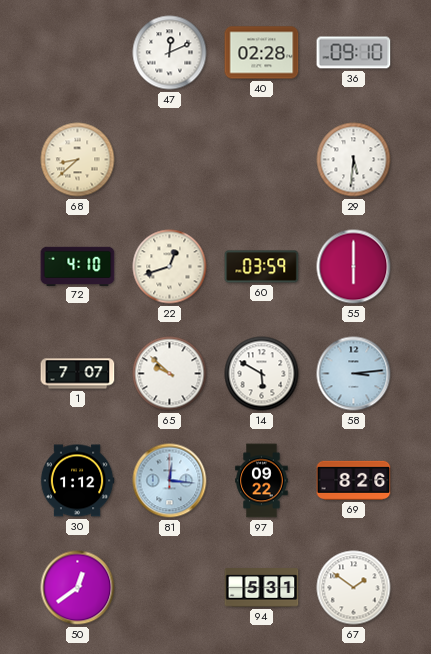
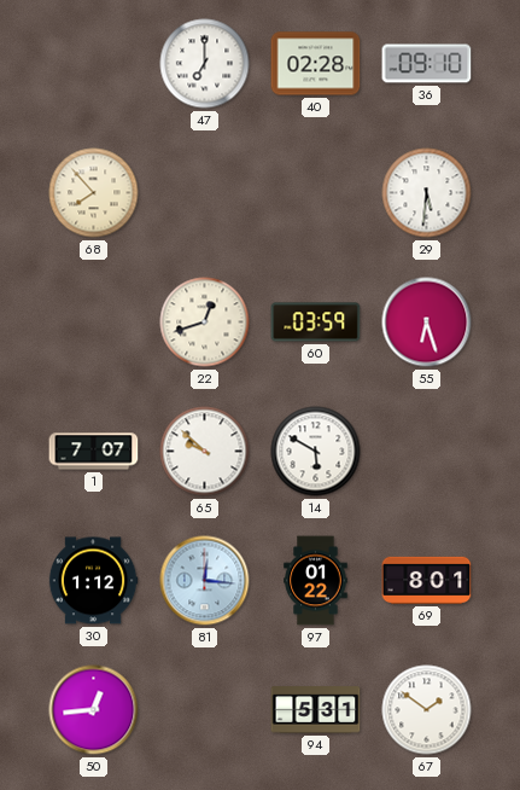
47: 12:11 -> 7:00
68: 8:38 -> 7:53
72: 4:10 -> none
55: 6:00 -> 6:27
58: 3:14 -> none
97: 09:22 -> 01:22
69: 8:26 -> 8:01
50: 12:39 -> 12:44
